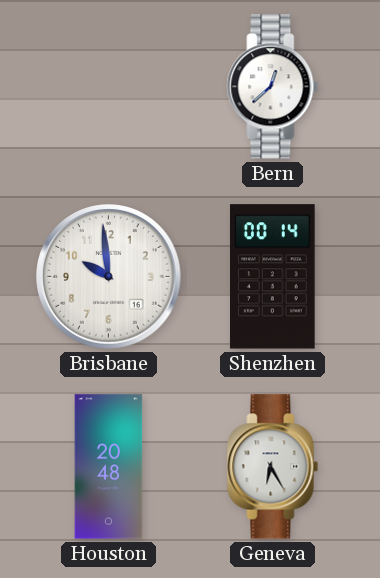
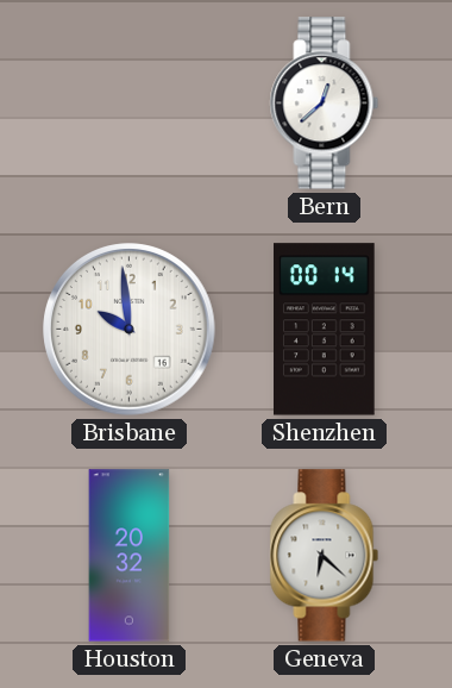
Houston: 20:48 -> 20:32
Geneva: 6:25 -> 6:22
